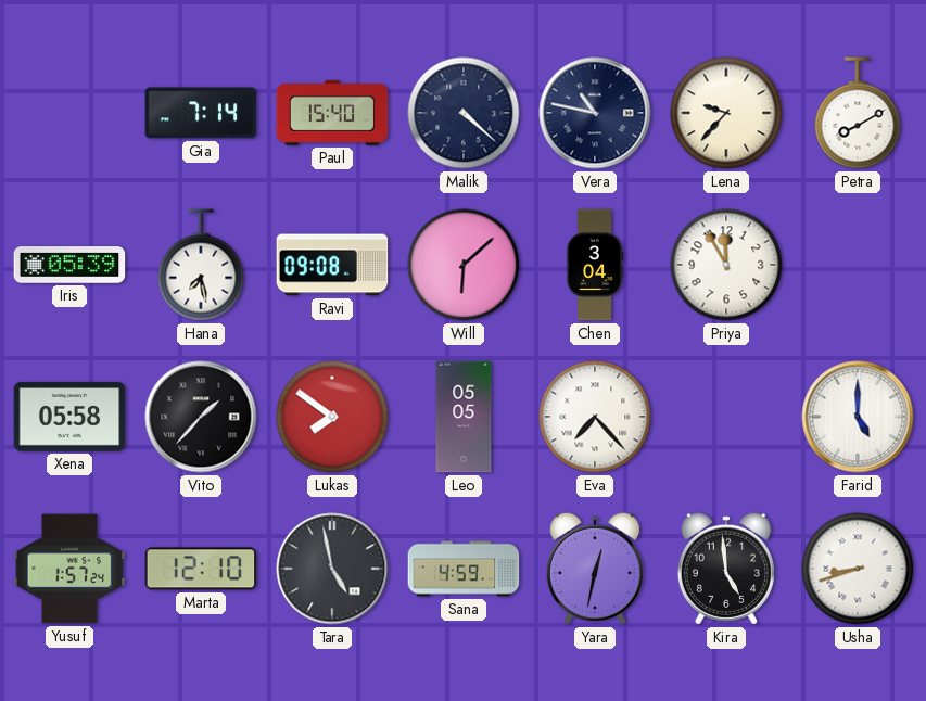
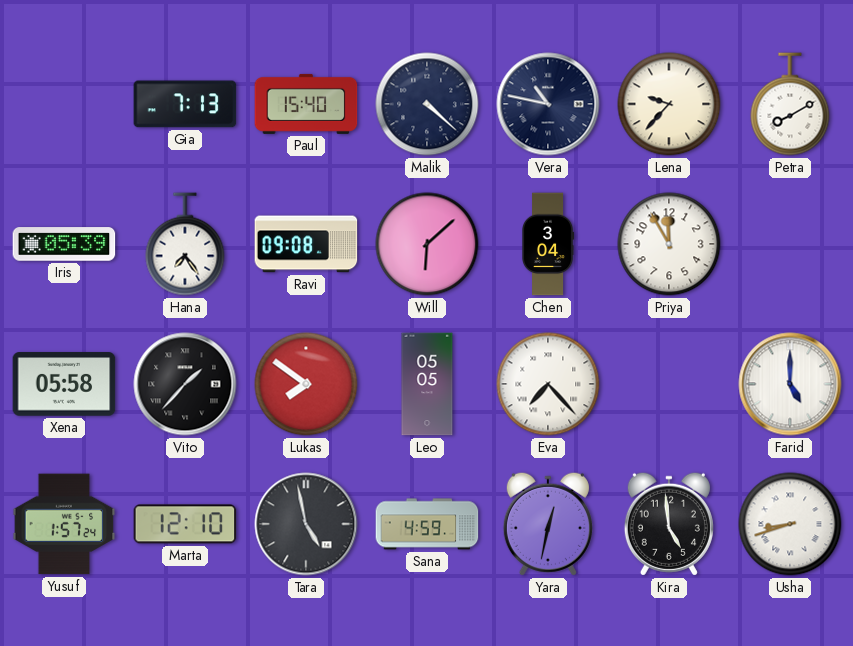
Gia: 7:14 -> 7:13
Hana: 7:28 -> 7:24
